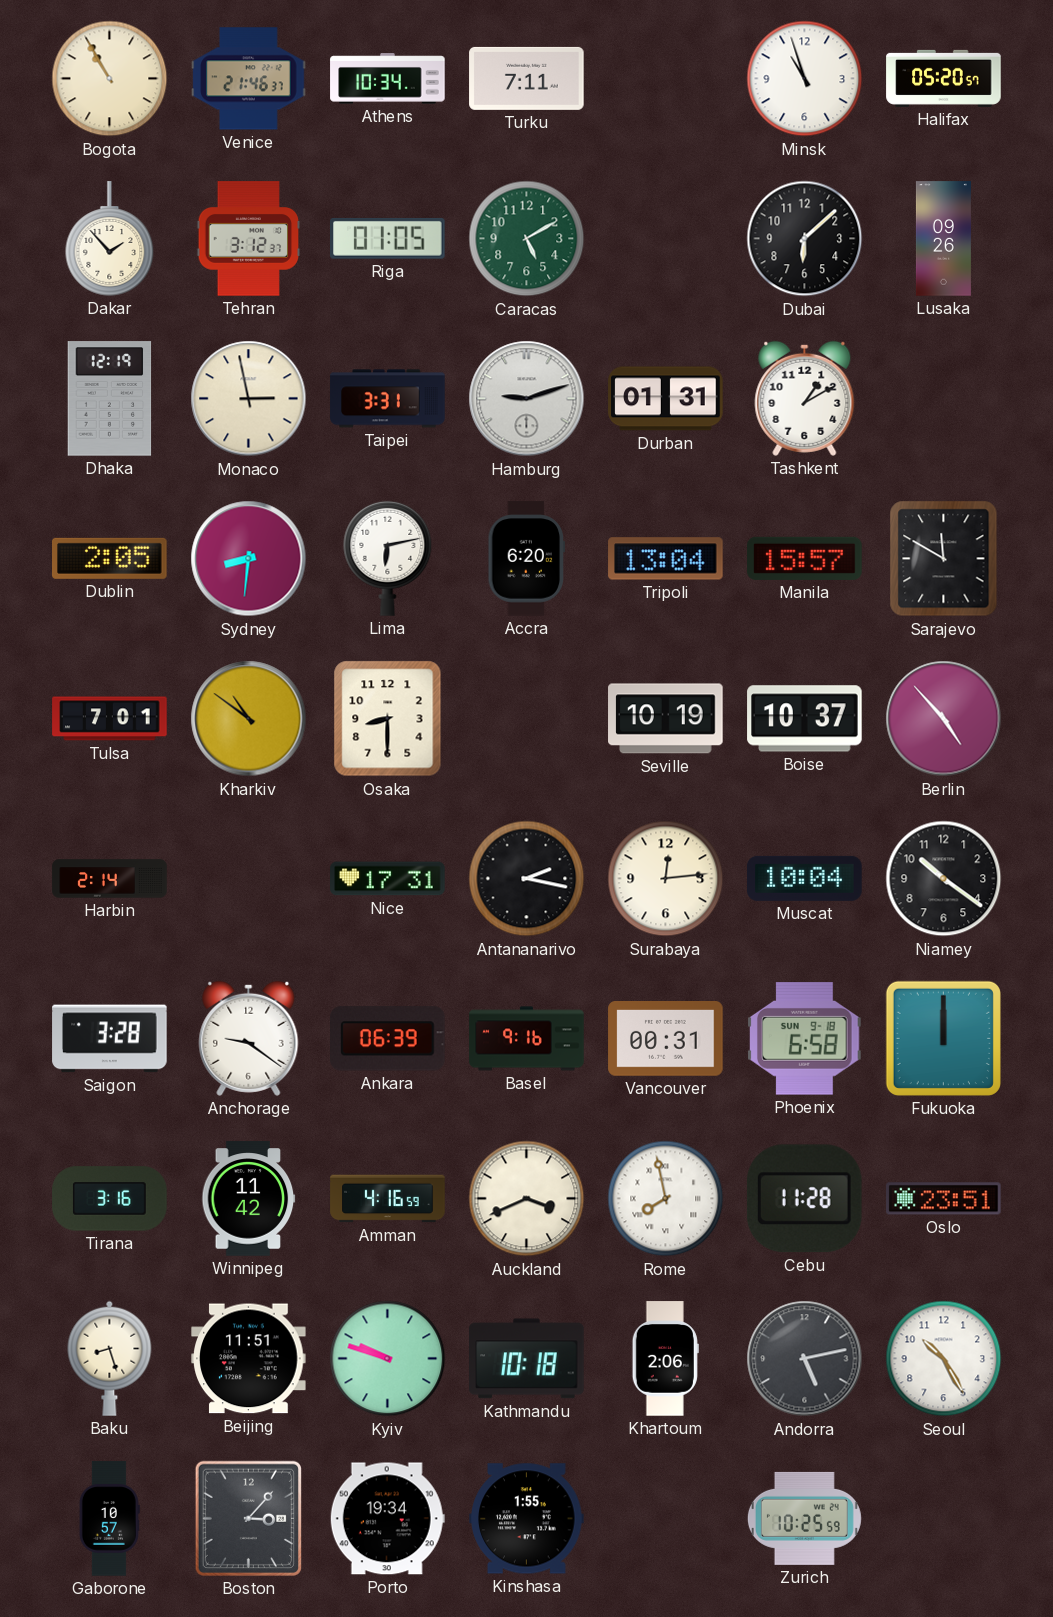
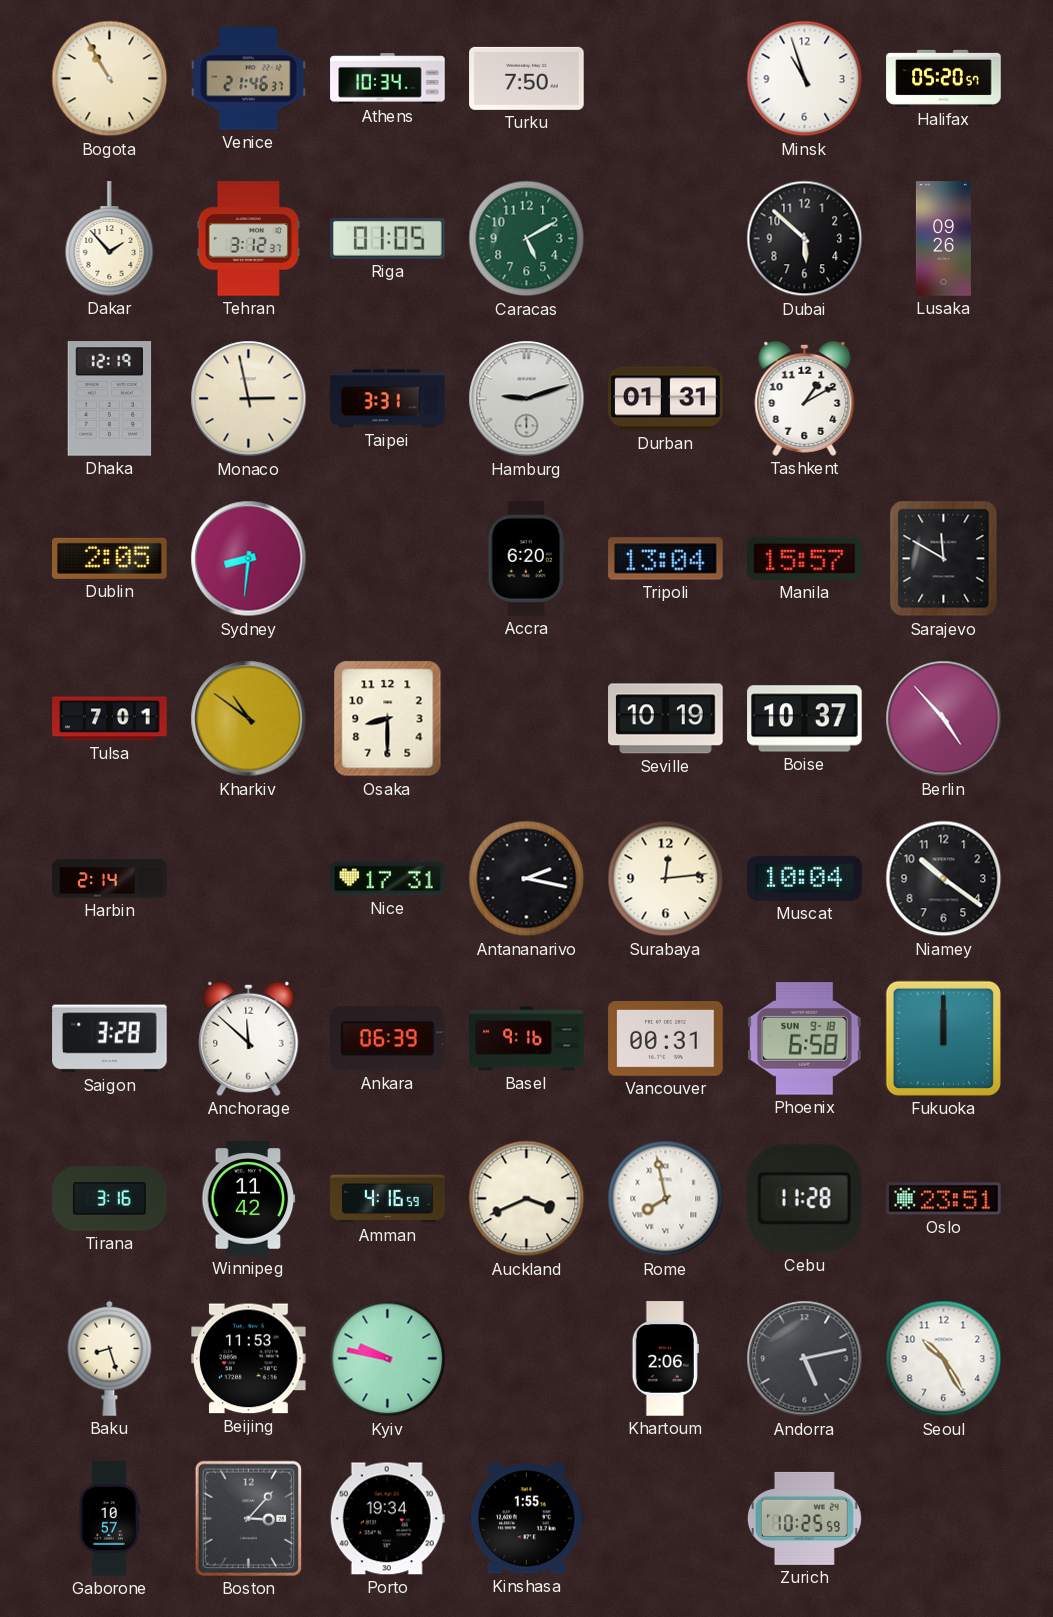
Turku: 7:11 -> 7:50
Dubai: 6:08 -> 5:52
Lima: 6:13 -> none
Anchorage: 9:21 -> 11:52
Beijing: 11:51 -> 11:53
Kyiv: 9:48 -> 9:47
Kathmandu: 10:18 -> none
